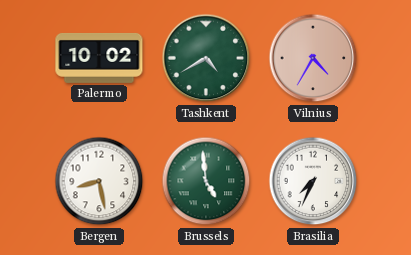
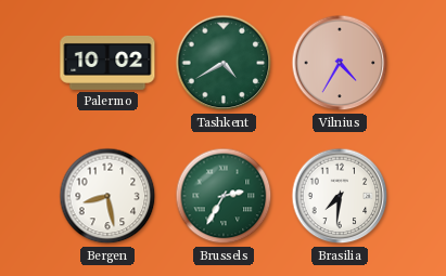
Brussels: 4:59 -> 2:35
Brasilia: 7:34 -> 7:31
